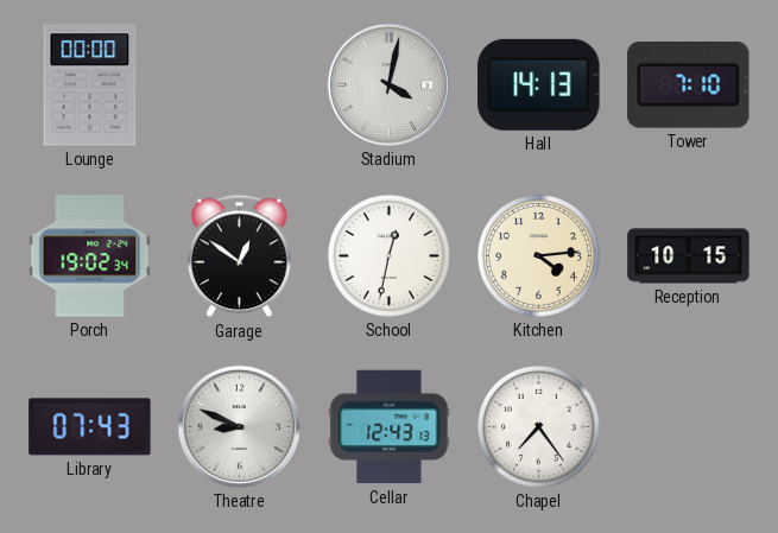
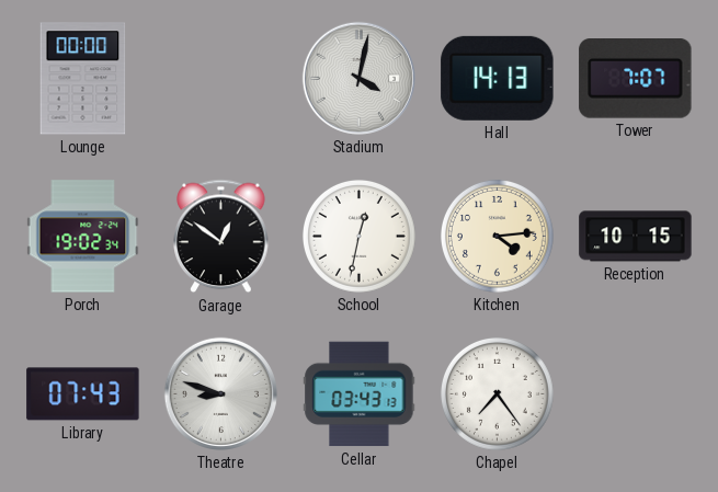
Tower: 7:10 -> 7:07
Theatre: 8:49 -> 8:48
Cellar: 12:43 -> 03:43
